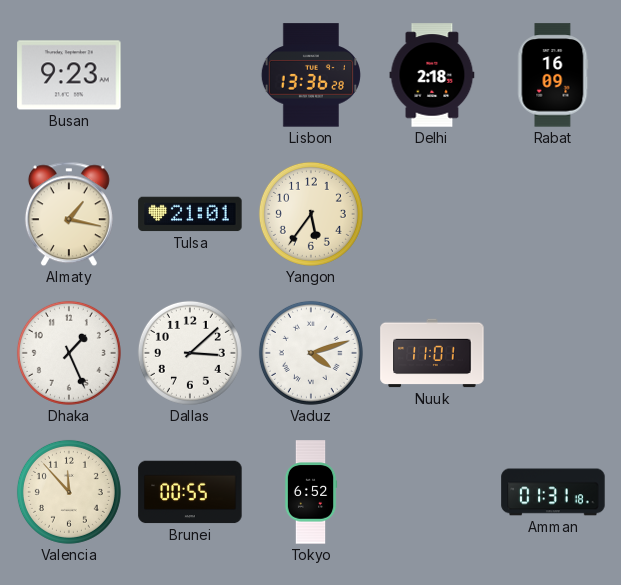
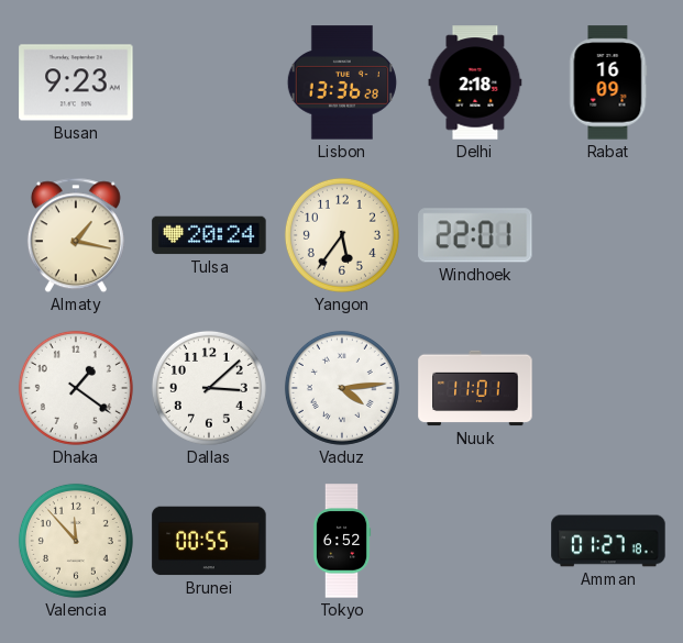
Tulsa: 21:01 -> 20:24
Windhoek: none -> 22:01
Dhaka: 1:26 -> 1:21
Vaduz: 4:12 -> 4:14
Amman: 01:31 -> 01:27
